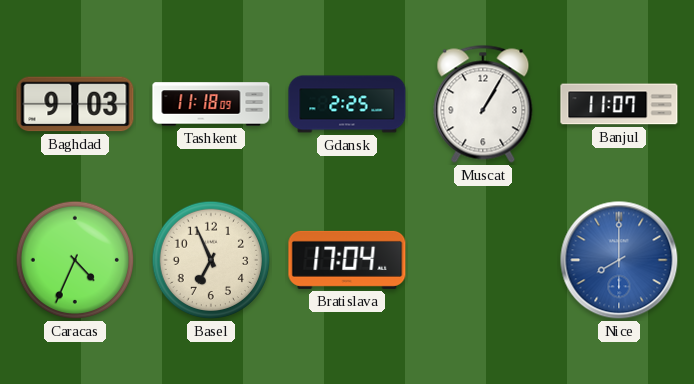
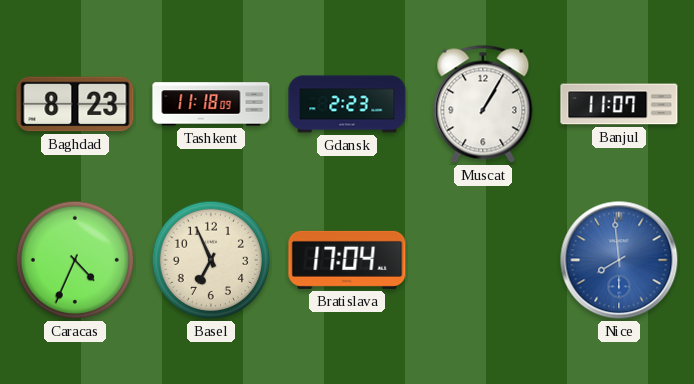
Baghdad: 9:03 -> 8:23
Gdansk: 2:25 -> 2:23
Nice: 8:00 -> 7:59
